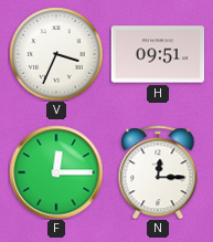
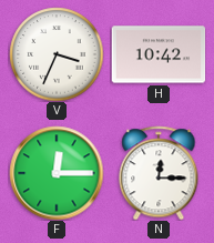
H: 09:51 -> 10:42
